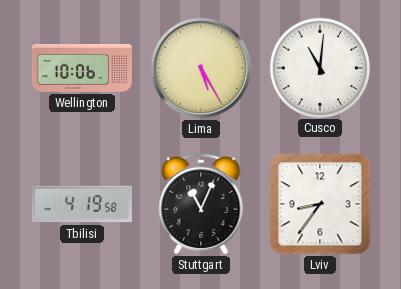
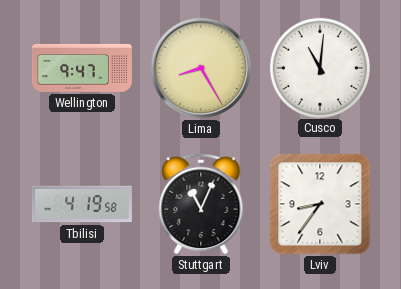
Wellington: 10:06 -> 9:47
Lima: 5:25 -> 8:25
